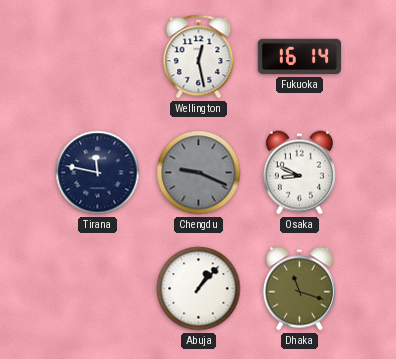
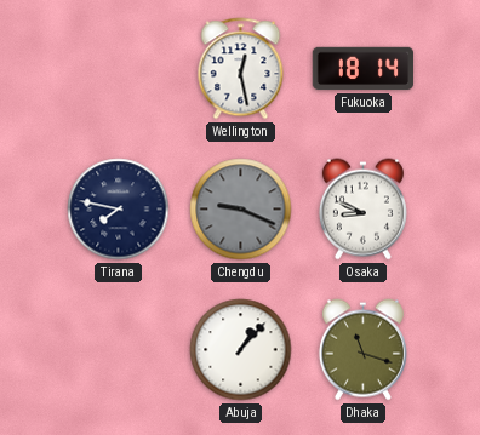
Fukuoka: 16:14 -> 18:14
Tirana: 11:47 -> 7:47
